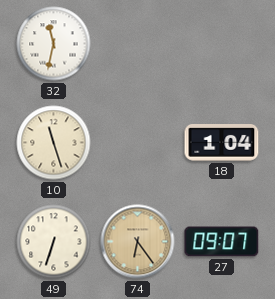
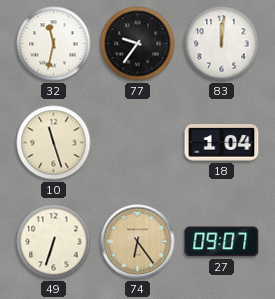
77: none -> 9:36
83: none -> 12:01
